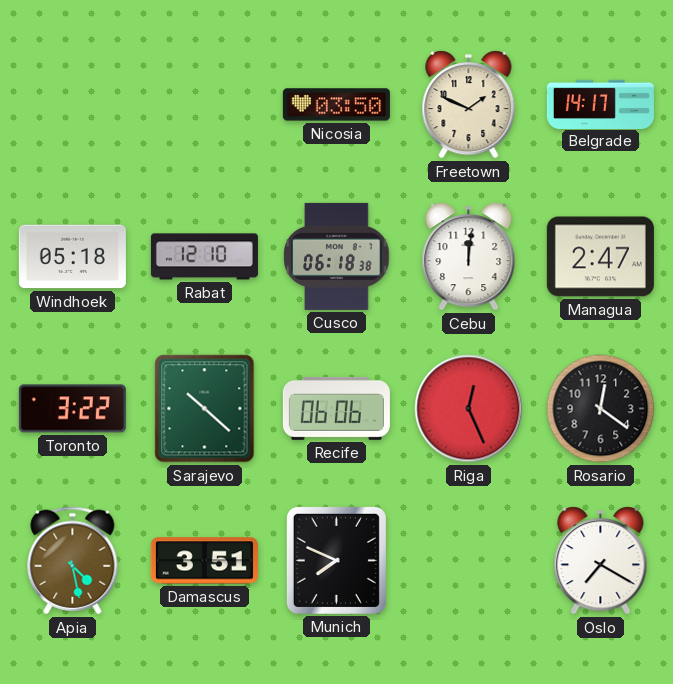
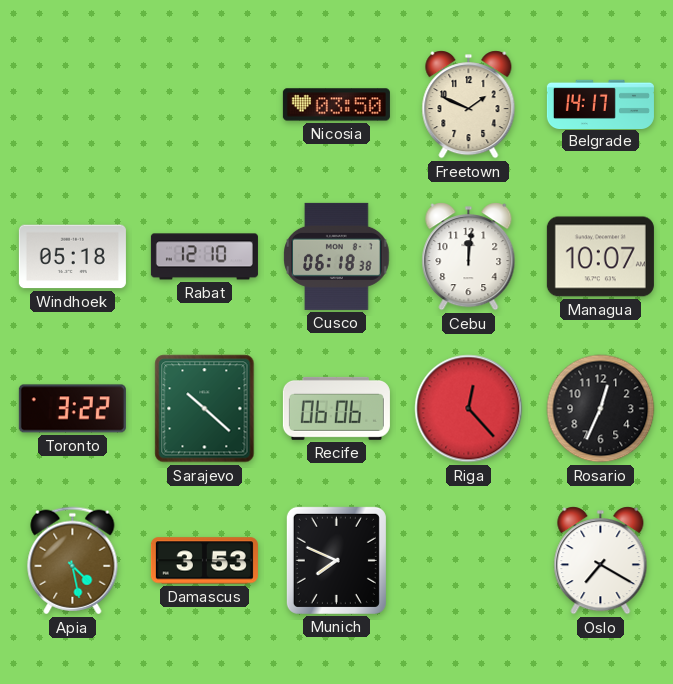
Managua: 2:47 -> 10:07
Riga: 12:26 -> 12:23
Rosario: 12:21 -> 12:34
Damascus: 3:51 -> 3:53
